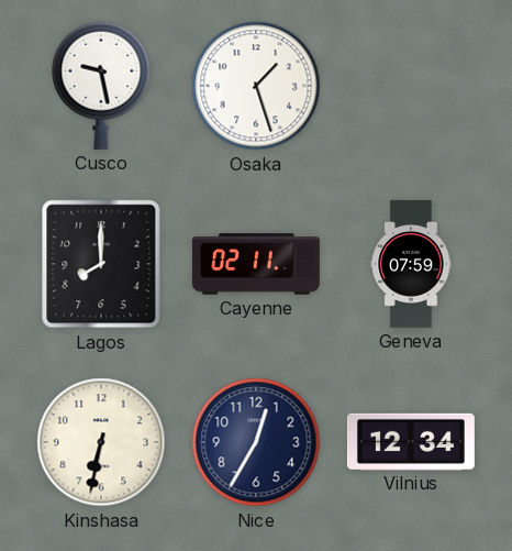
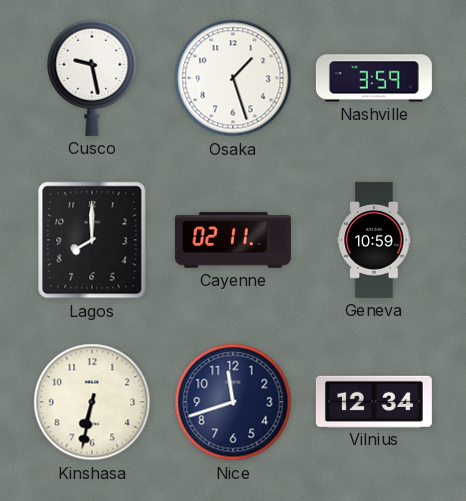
Nashville: none -> 3:59
Geneva: 07:59 -> 10:59
Nice: 12:35 -> 11:42
